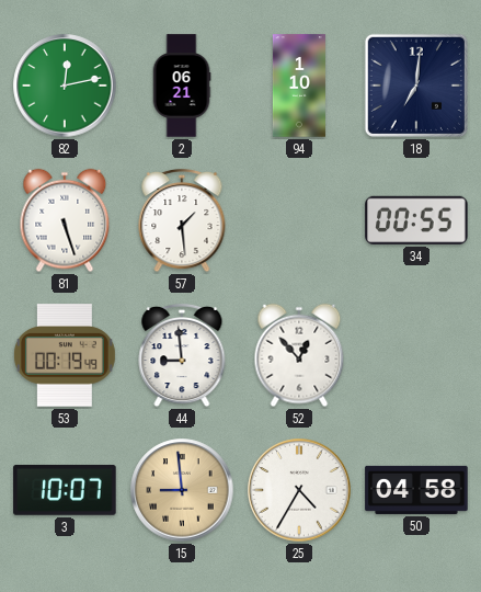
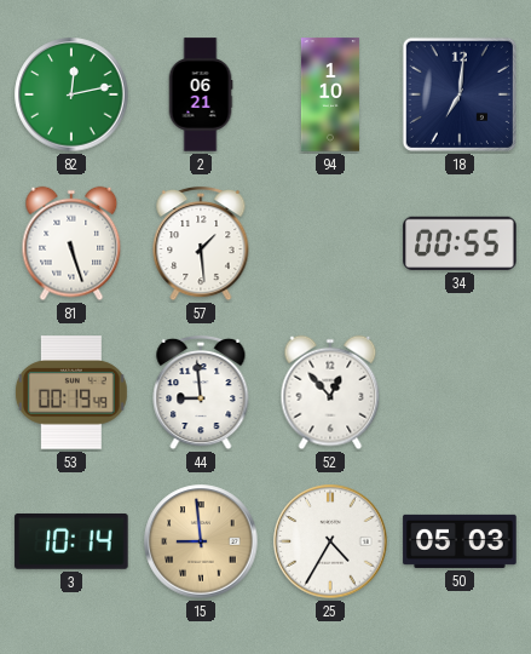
3: 10:07 -> 10:14
50: 04:58 -> 05:03
